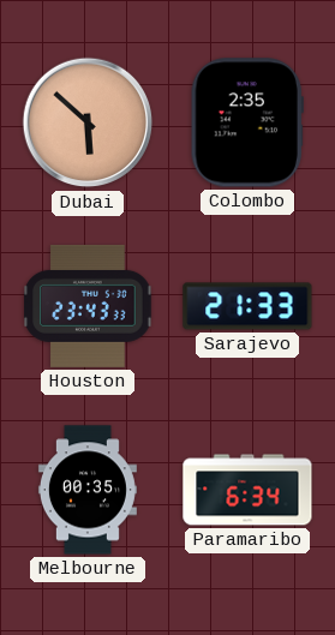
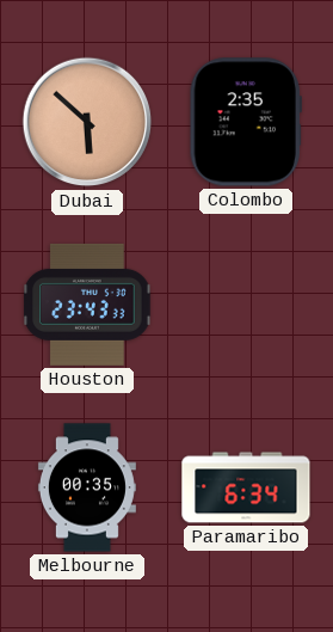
Sarajevo: 21:33 -> none
